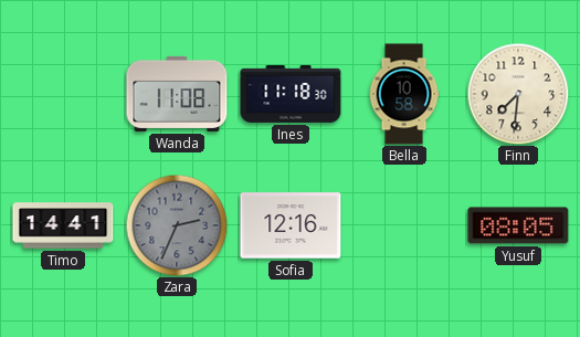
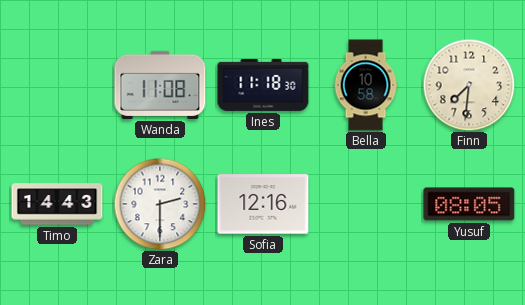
Timo: 14:41 -> 14:43
Zara: 2:34 -> 2:30
Zara dial: grey -> white
